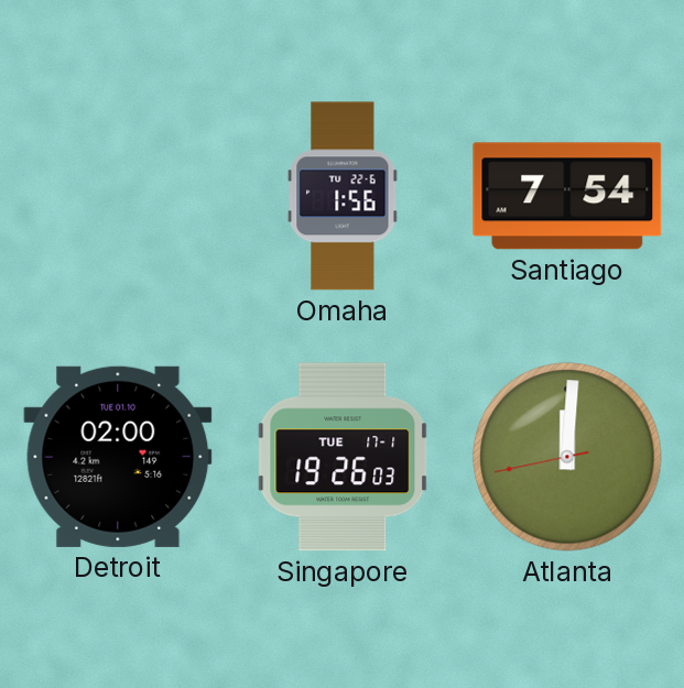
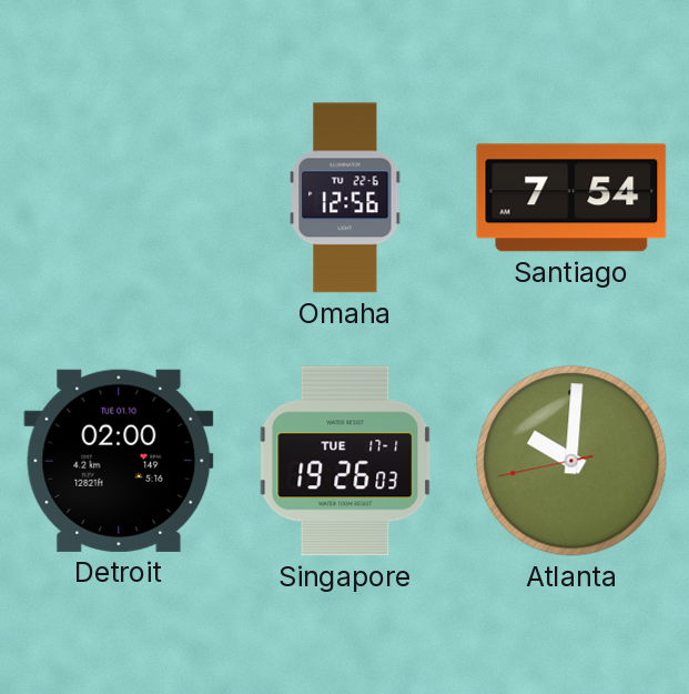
Omaha: 1:56 -> 12:56
Atlanta: 12:00 -> 10:00
